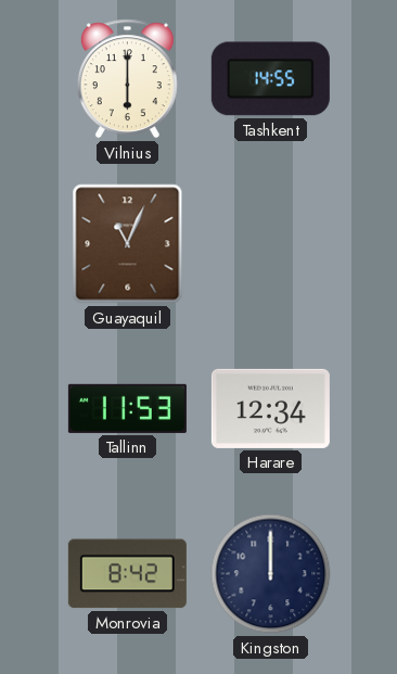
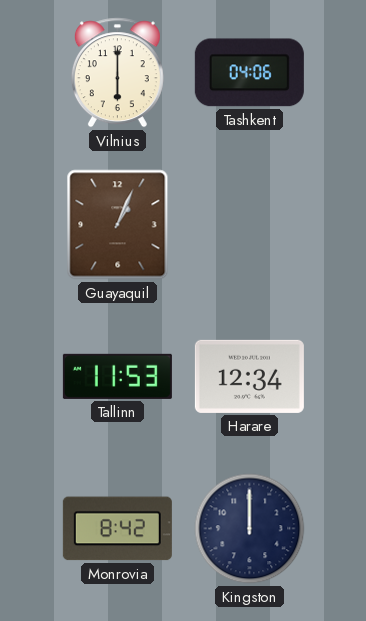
Tashkent: 14:55 -> 04:06
Guayaquil: 11:04 -> 1:04
